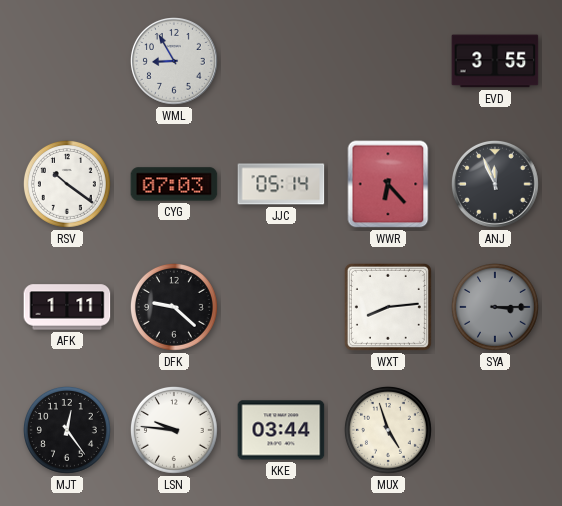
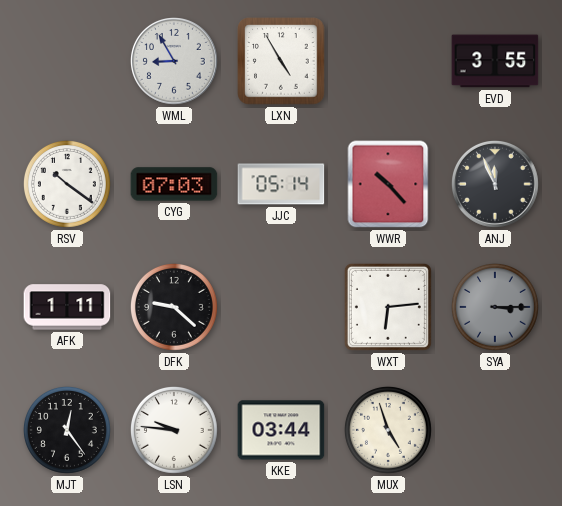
LXN: none -> 4:55
WWR: 6:23 -> 10:23
WXT: 8:14 -> 6:14
